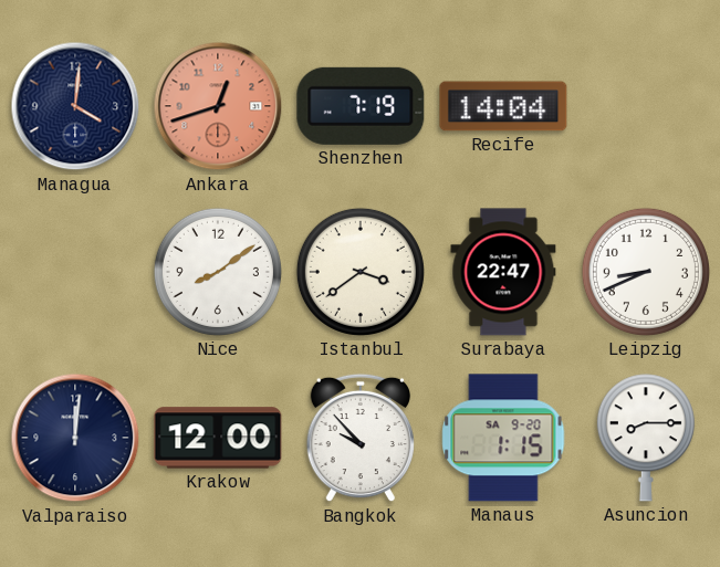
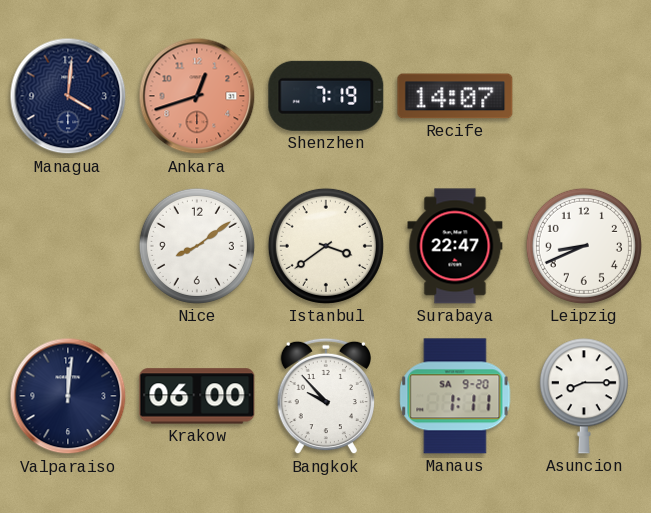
Recife: 14:04 -> 14:07
Krakow: 12:00 -> 06:00
Manaus: 1:15 -> 1:11
